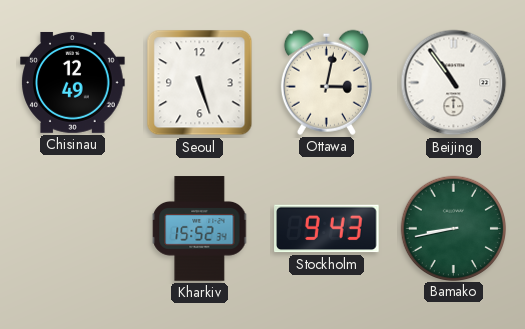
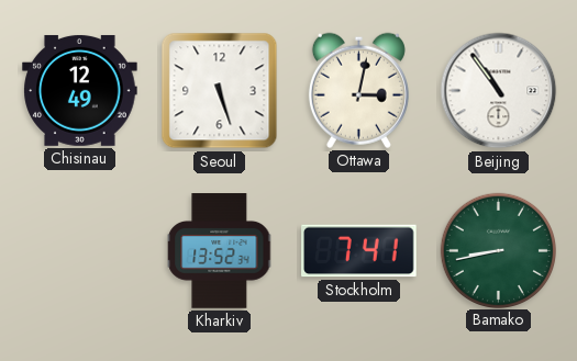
Kharkiv: 15:52 -> 13:52
Stockholm: 9:43 -> 7:41
